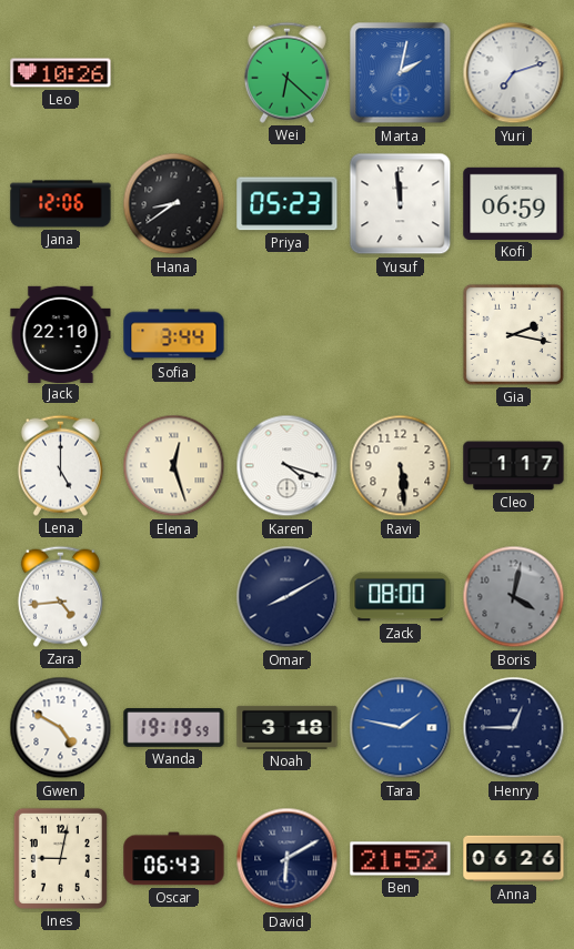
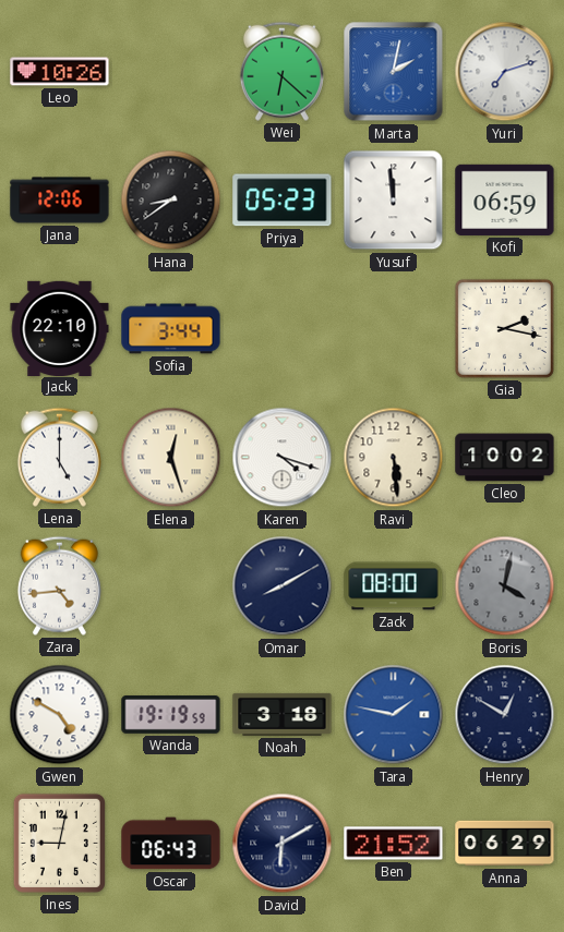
Cleo: 1:17 -> 10:02
Henry: 12:45 -> 12:50
Anna: 06:26 -> 06:29
